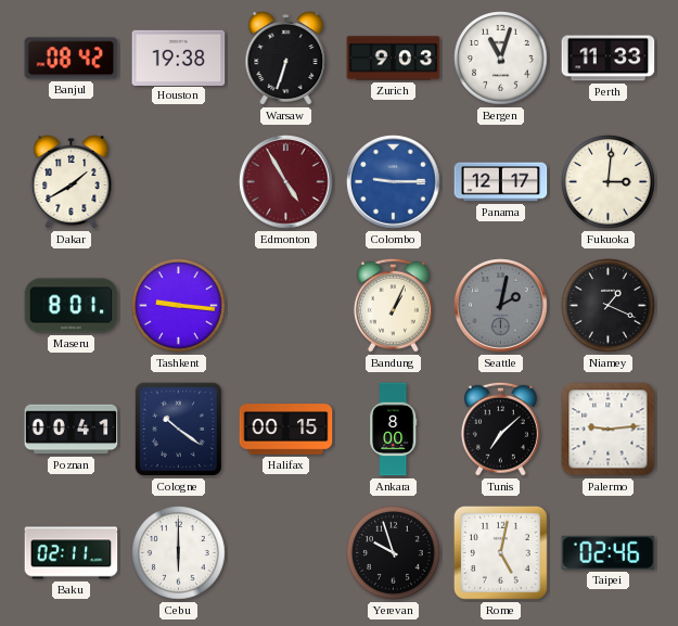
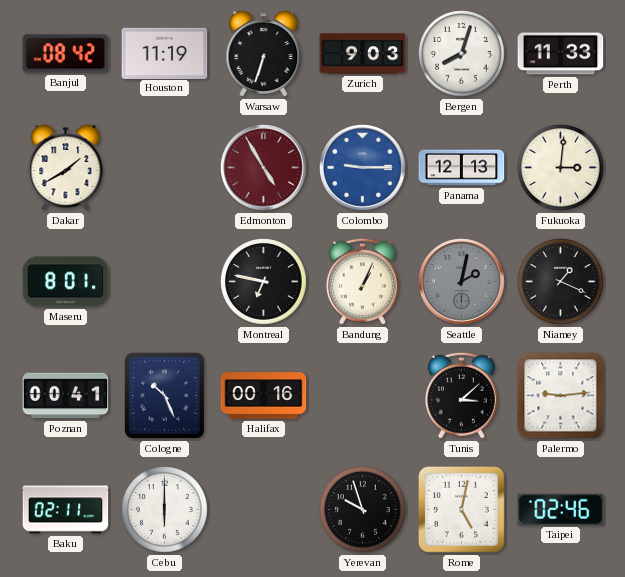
Houston: 19:38 -> 11:19
Bergen: 11:03 -> 8:03
Panama: 12:17 -> 12:13
Tashkent: 9:16 -> none
Montreal: none -> 6:47
Cologne: 10:21 -> 10:26
Halifax: 00:15 -> 00:16
Ankara: 8:00 -> none
Tunis: 7:08 -> 3:08
